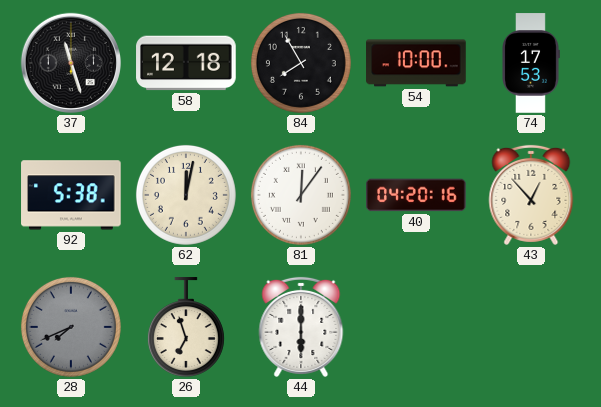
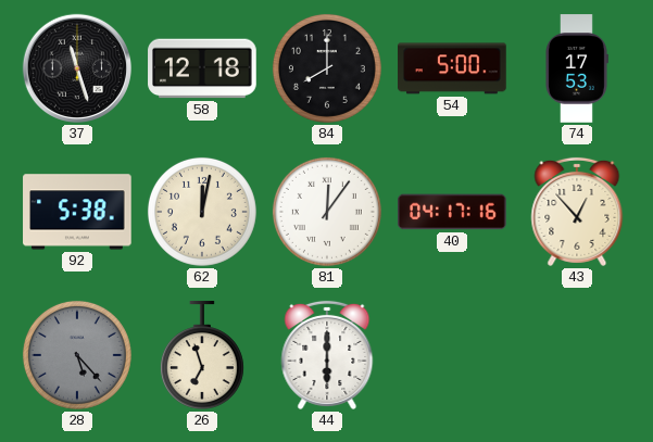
84: 7:55 -> 8:00
54: 10:00 -> 5:00
40: 04:20 -> 04:17
28: 7:41 -> 5:23
